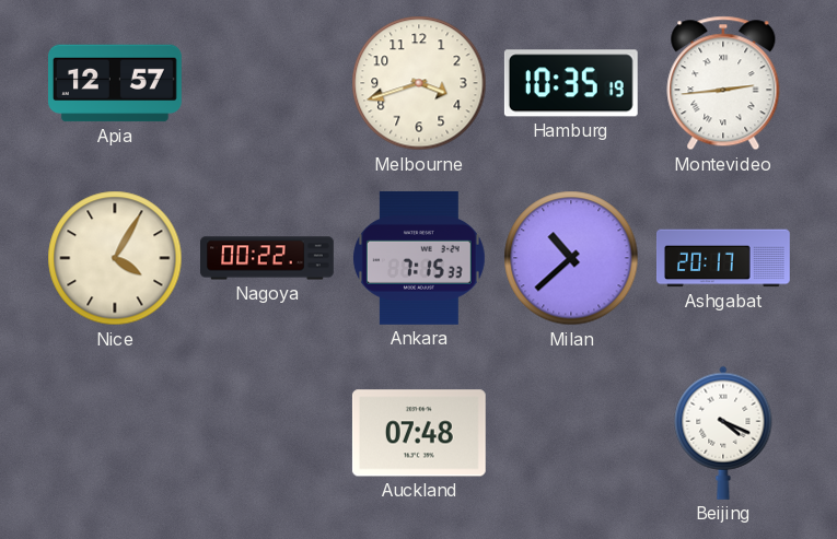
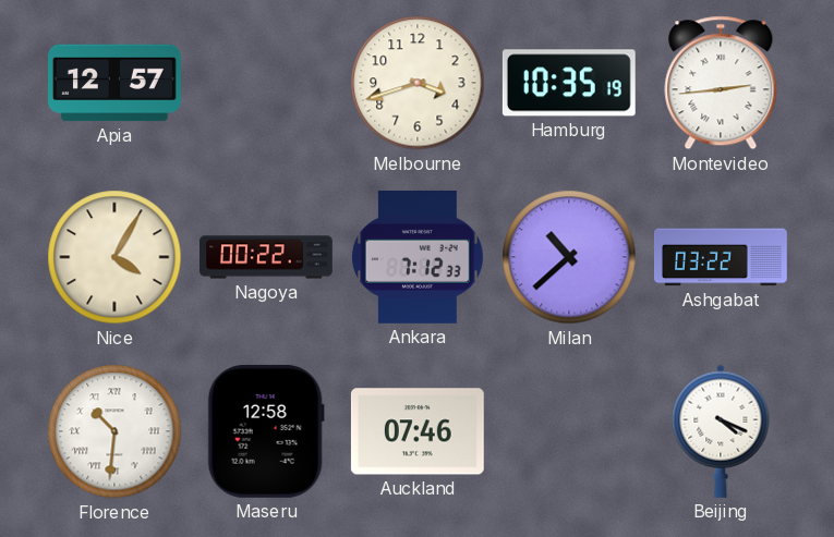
Ankara: 7:15 -> 7:12
Ashgabat: 20:17 -> 03:22
Florence: none -> 10:31
Maseru: none -> 12:58
Auckland: 07:48 -> 07:46
